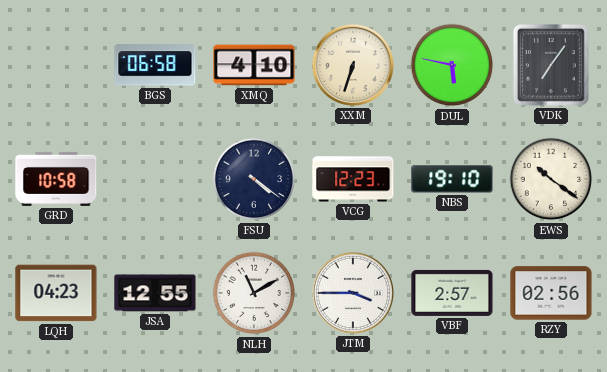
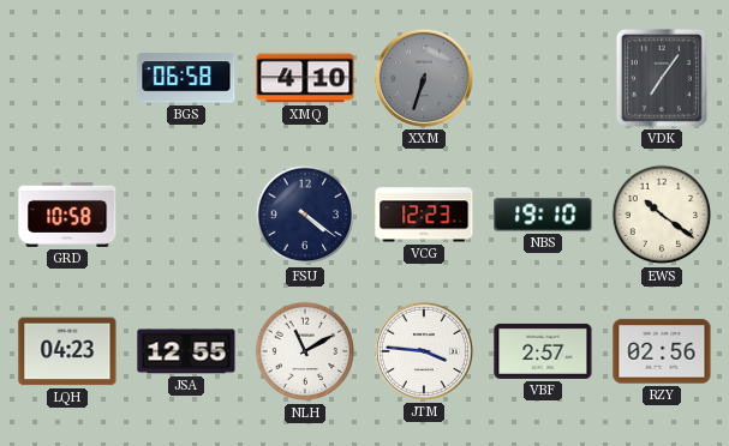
XXM dial: cream -> grey
DUL: 5:47 -> none
JTM: 3:45 -> 3:46
